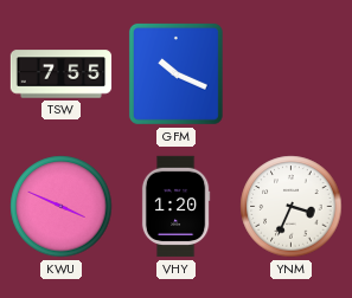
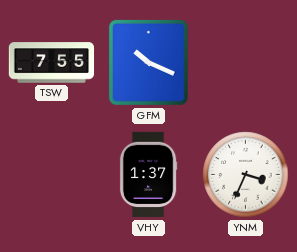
KWU: 3:49 -> none
VHY: 1:20 -> 1:37
